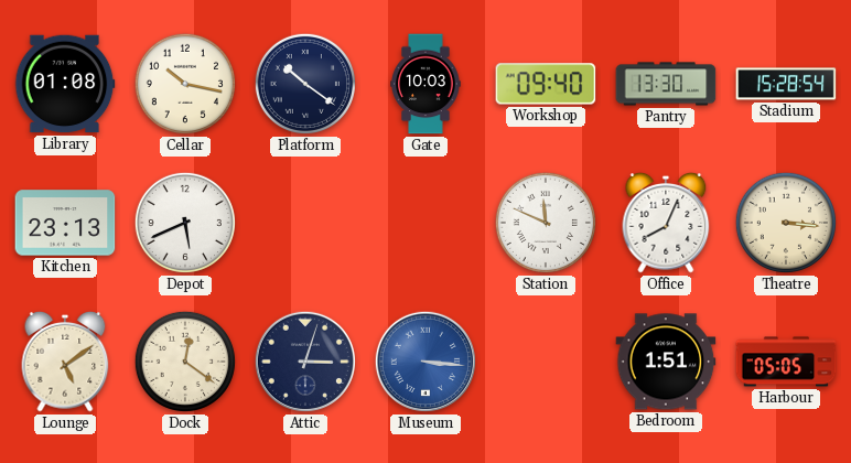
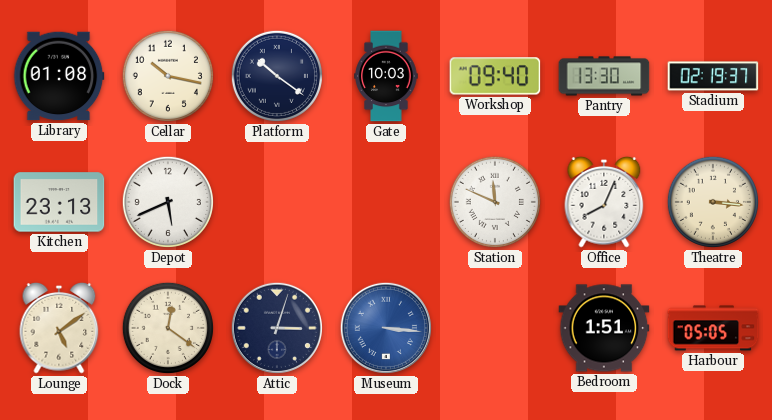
Stadium: 15:28 -> 02:19
